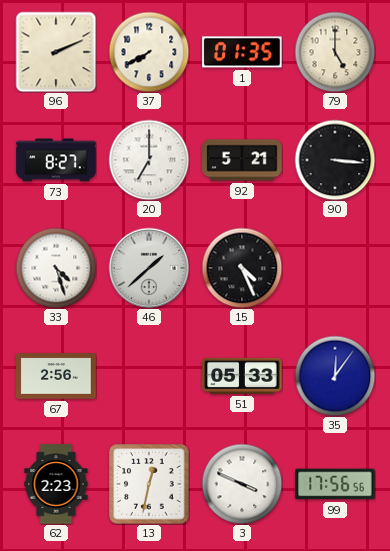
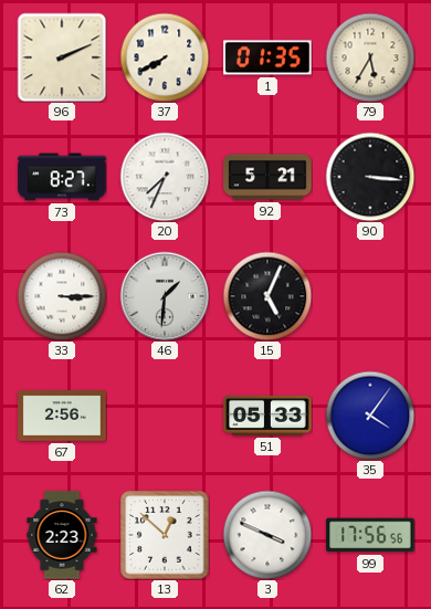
79: 5:00 -> 5:35
20: 7:00 -> 7:34
33: 4:27 -> 3:15
46: 1:38 -> 1:31
15: 4:26 -> 5:04
35: 12:06 -> 4:06
13: 12:32 -> 12:52
